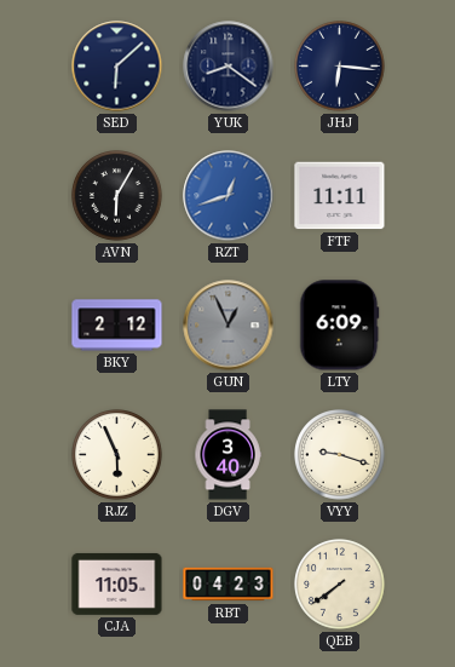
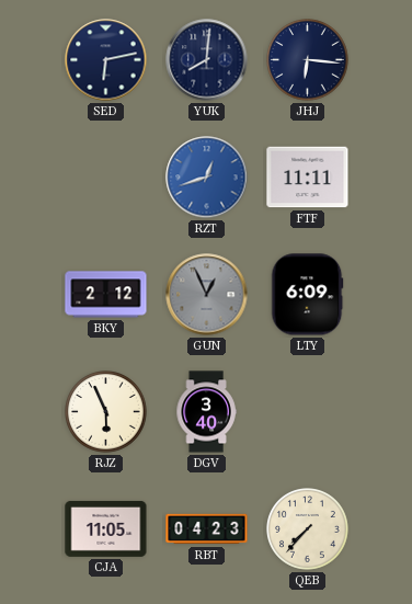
SED: 6:08 -> 6:13
YUK: 8:21 -> 8:01
AVN: 6:05 -> none
VYY: 9:18 -> none
QEB: 7:39 -> 7:37
